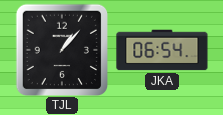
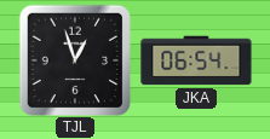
TJL: 1:07 -> 12:57
